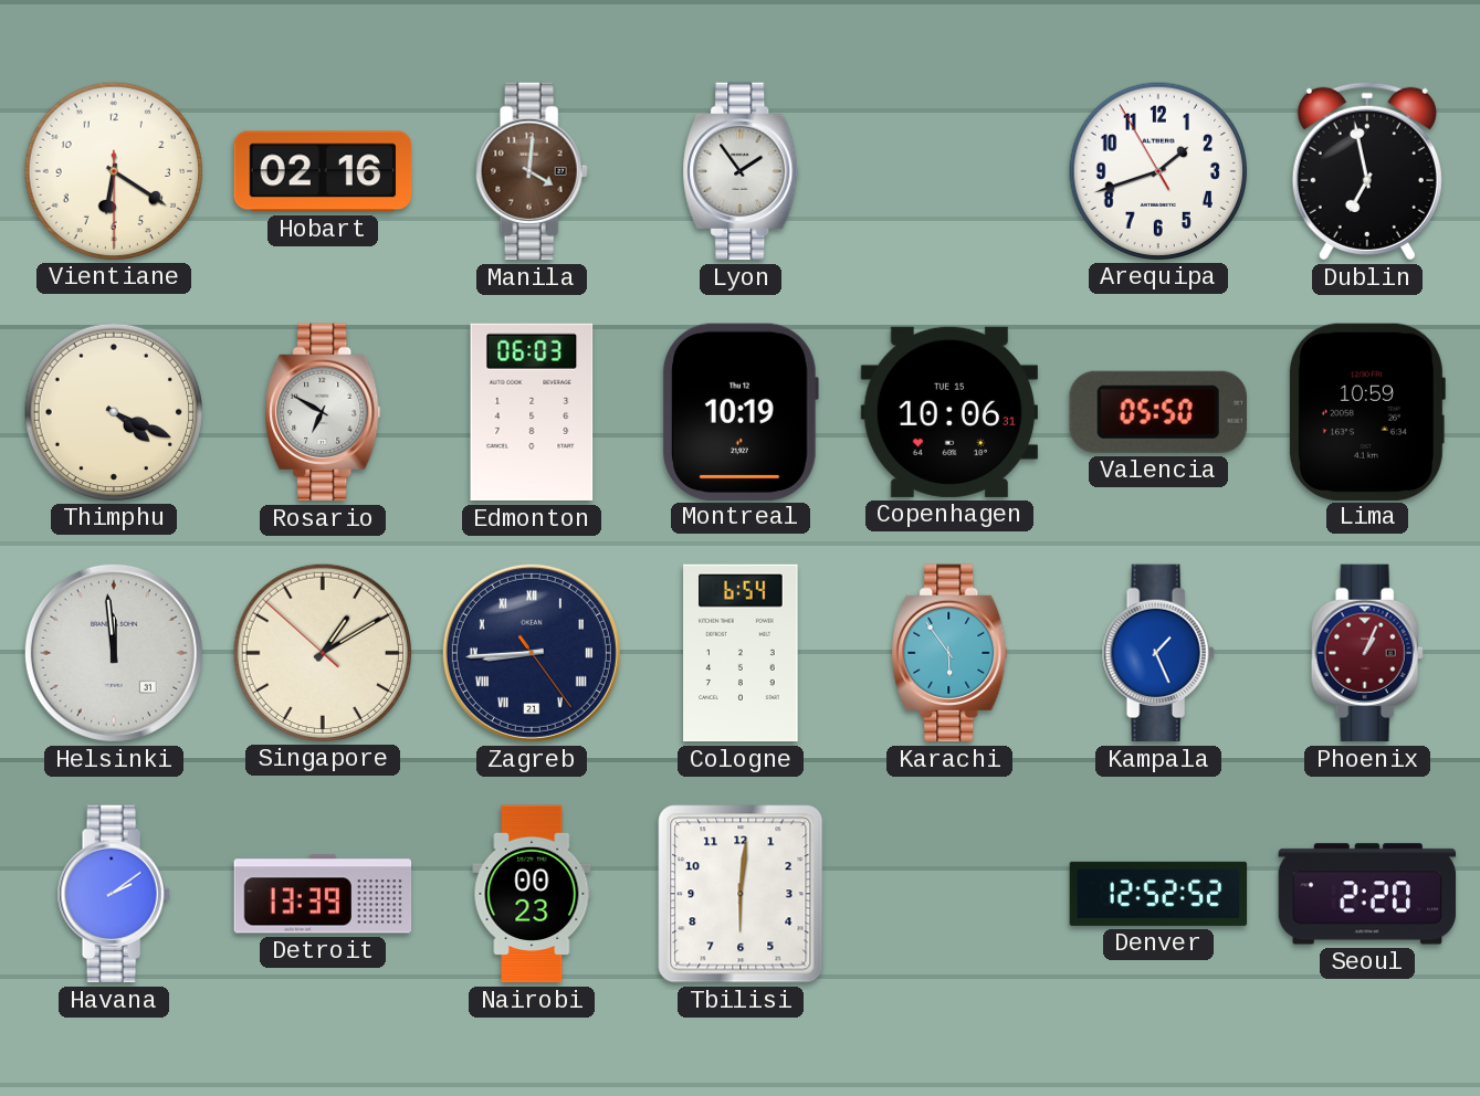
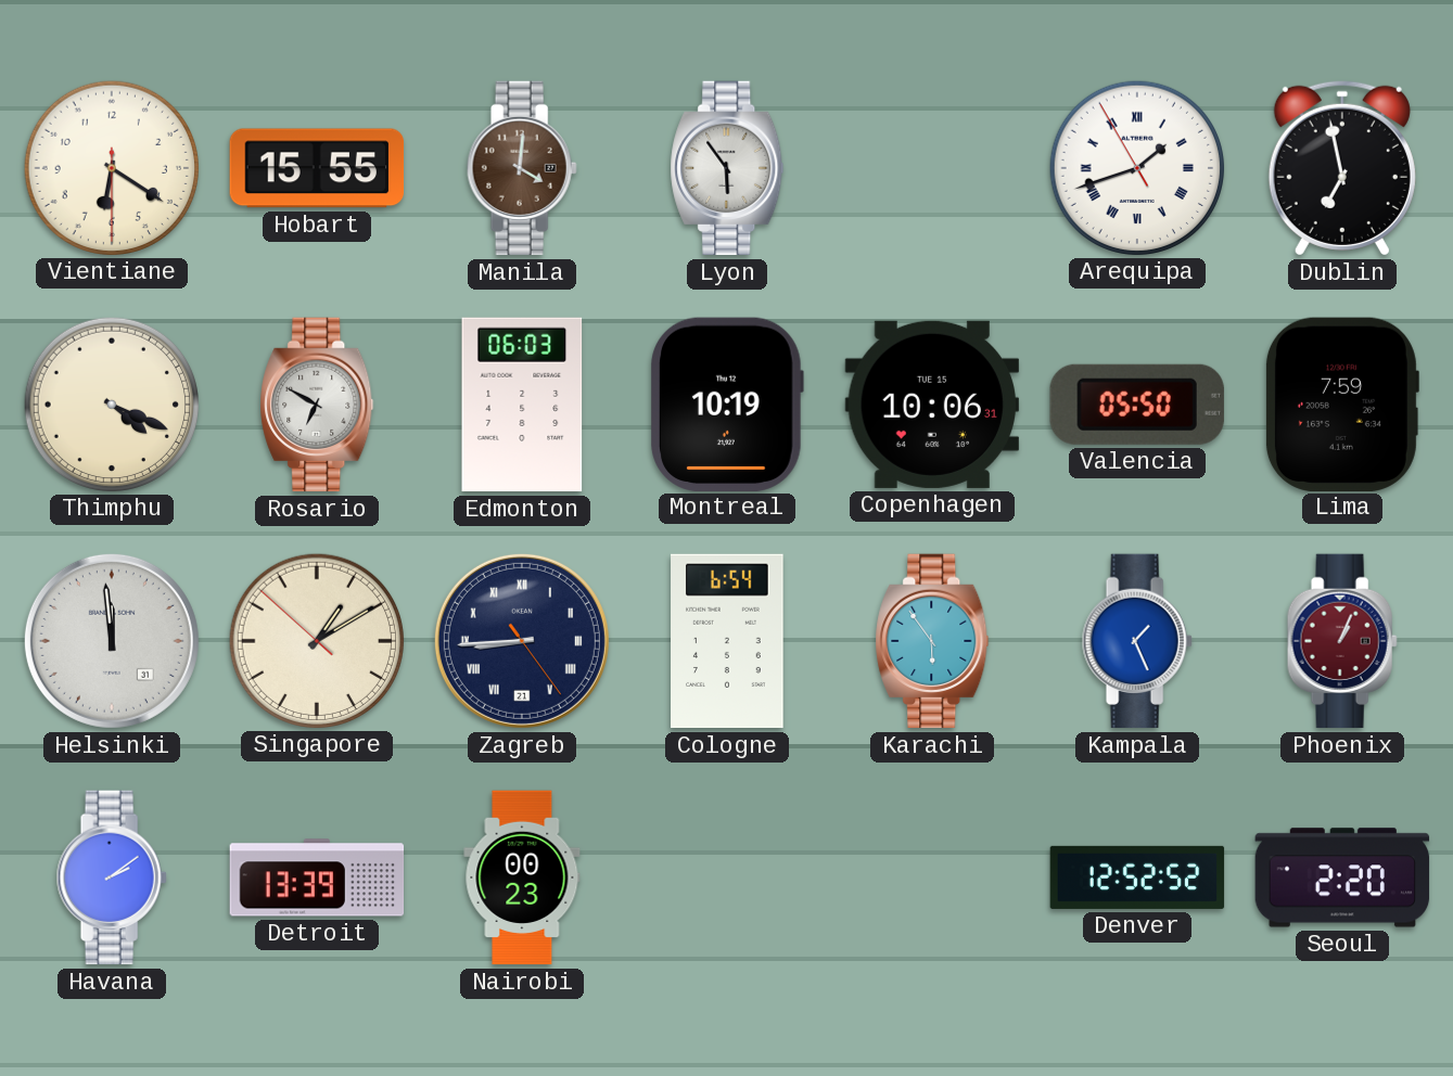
Hobart: 02:16 -> 15:55
Lyon: 1:54 -> 5:54
Arequipa numerals: Arabic -> Roman
Lima: 10:59 -> 7:59
Tbilisi: 6:01 -> none
